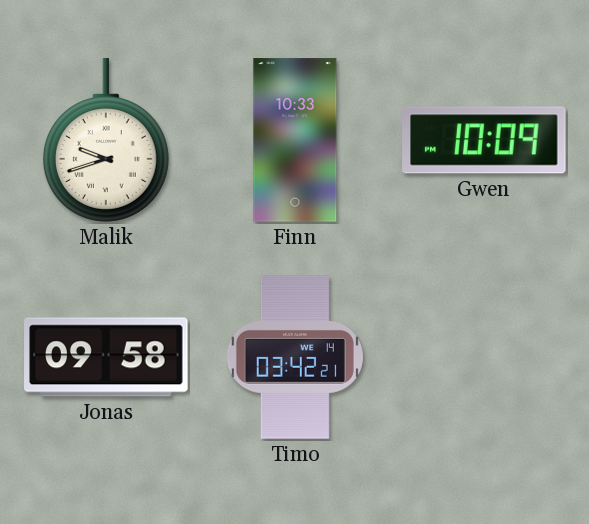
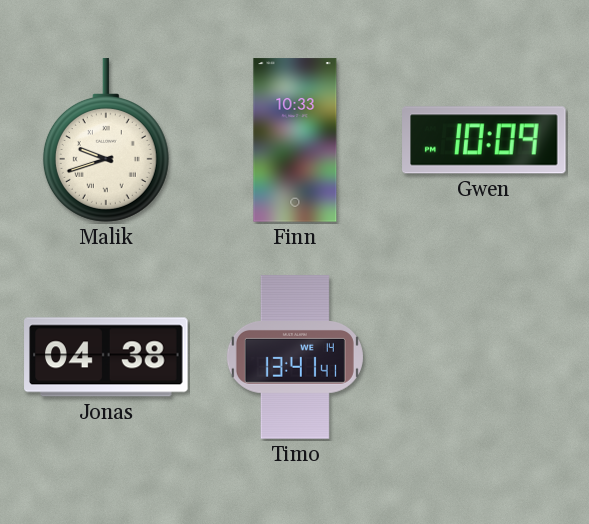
Jonas: 09:58 -> 04:38
Timo: 03:42 -> 13:41
